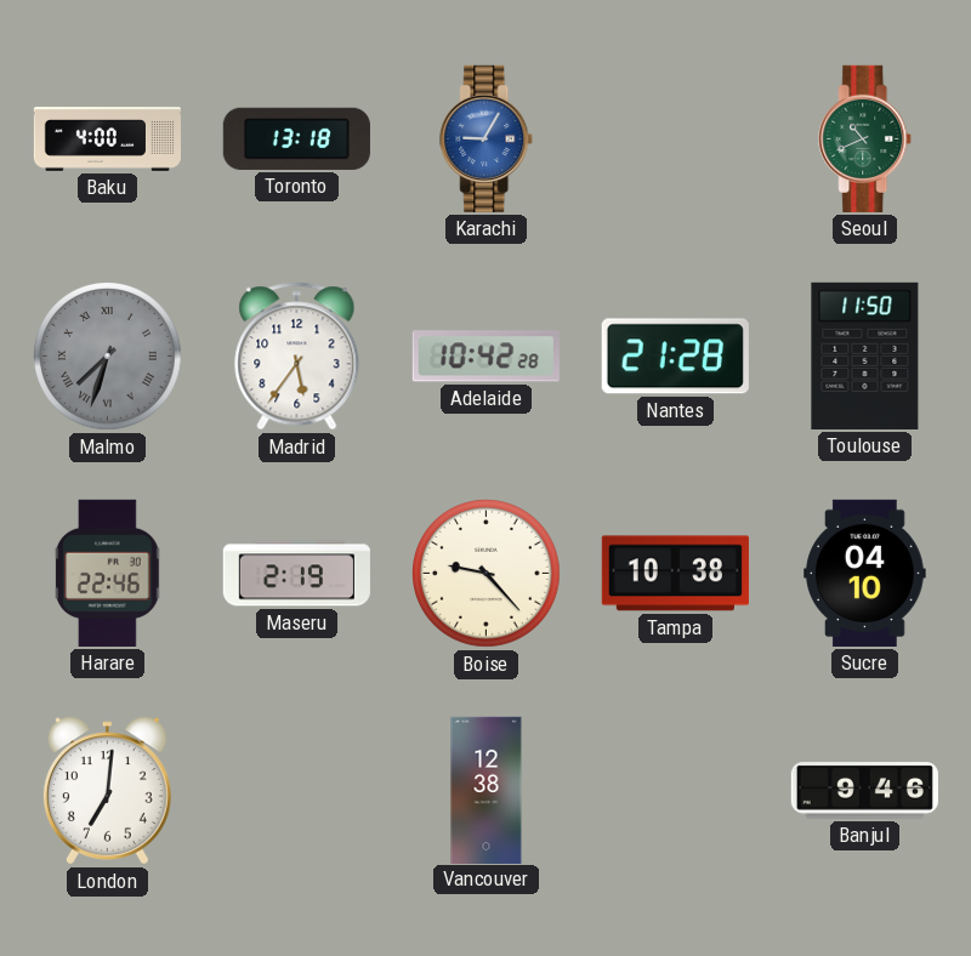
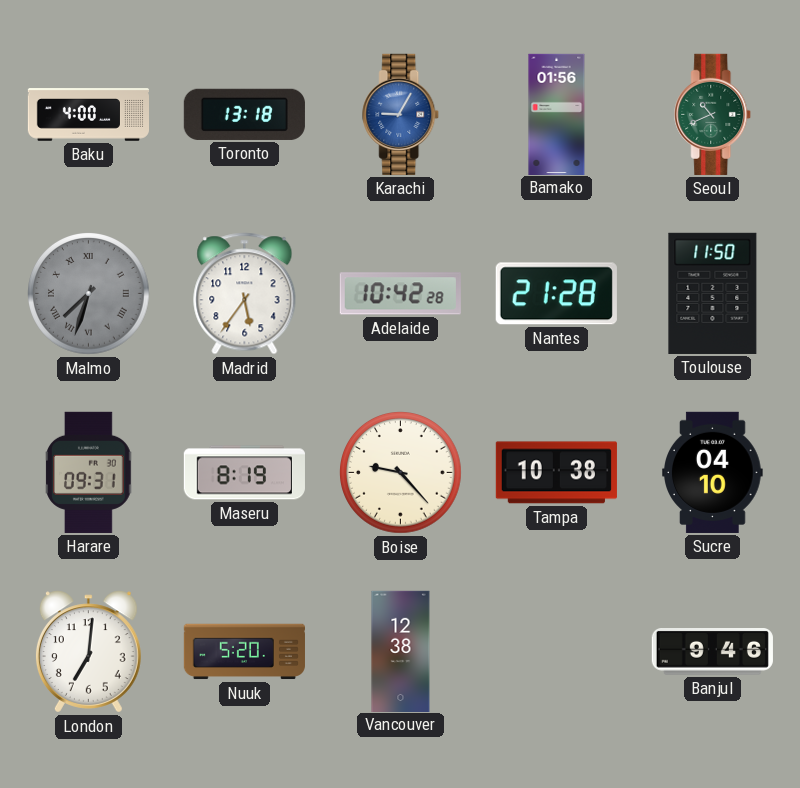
Bamako: none -> 01:56
Harare: 22:46 -> 09:31
Maseru: 2:19 -> 8:19
Nuuk: none -> 5:20
